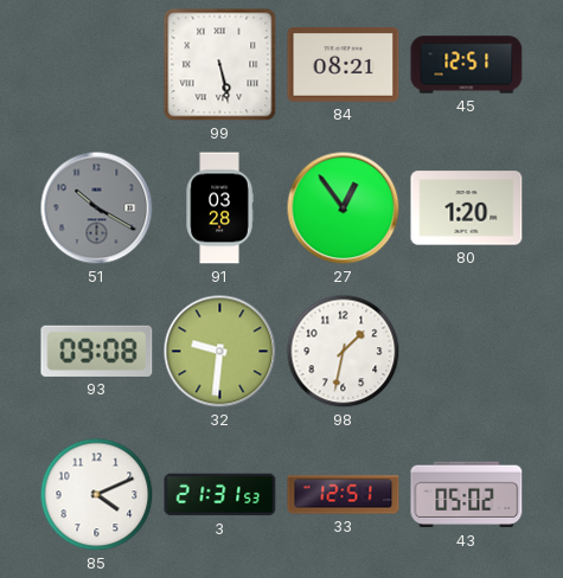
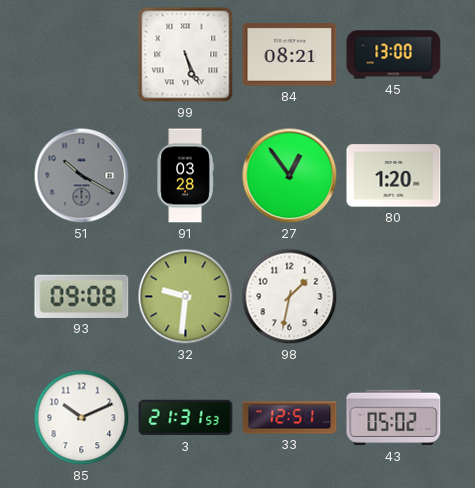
99: 5:28 -> 5:26
45: 12:51 -> 13:00
85: 4:11 -> 10:11
